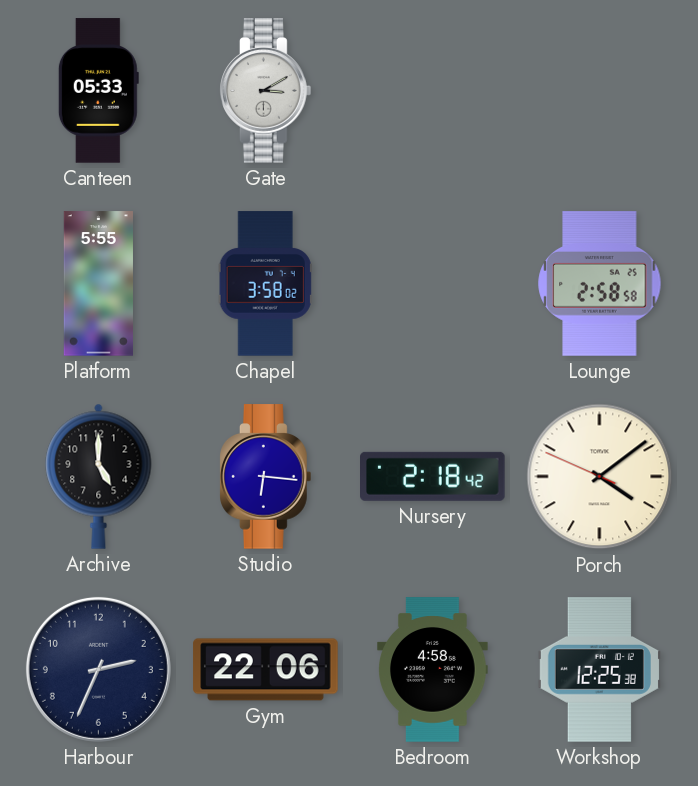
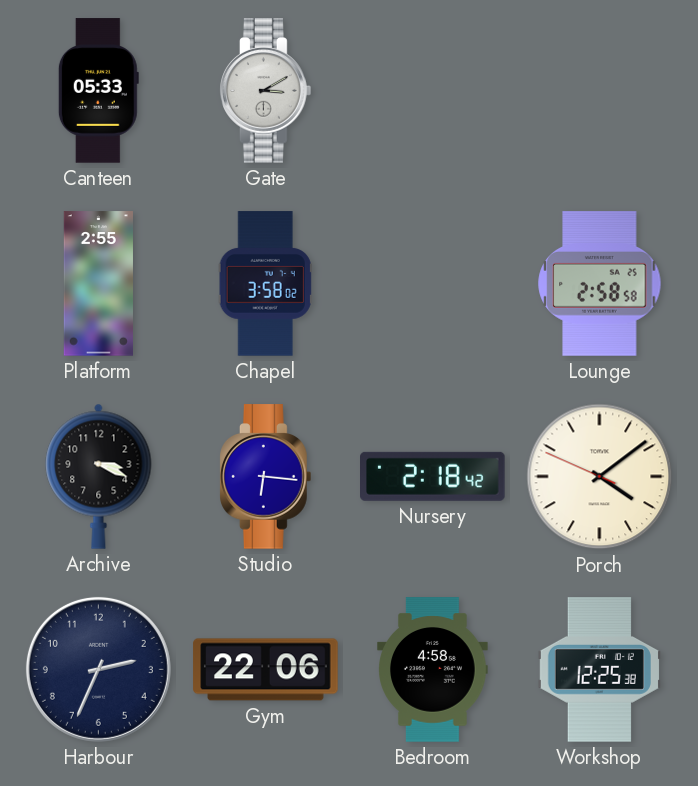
Platform: 5:55 -> 2:55
Archive: 5:00 -> 3:19
